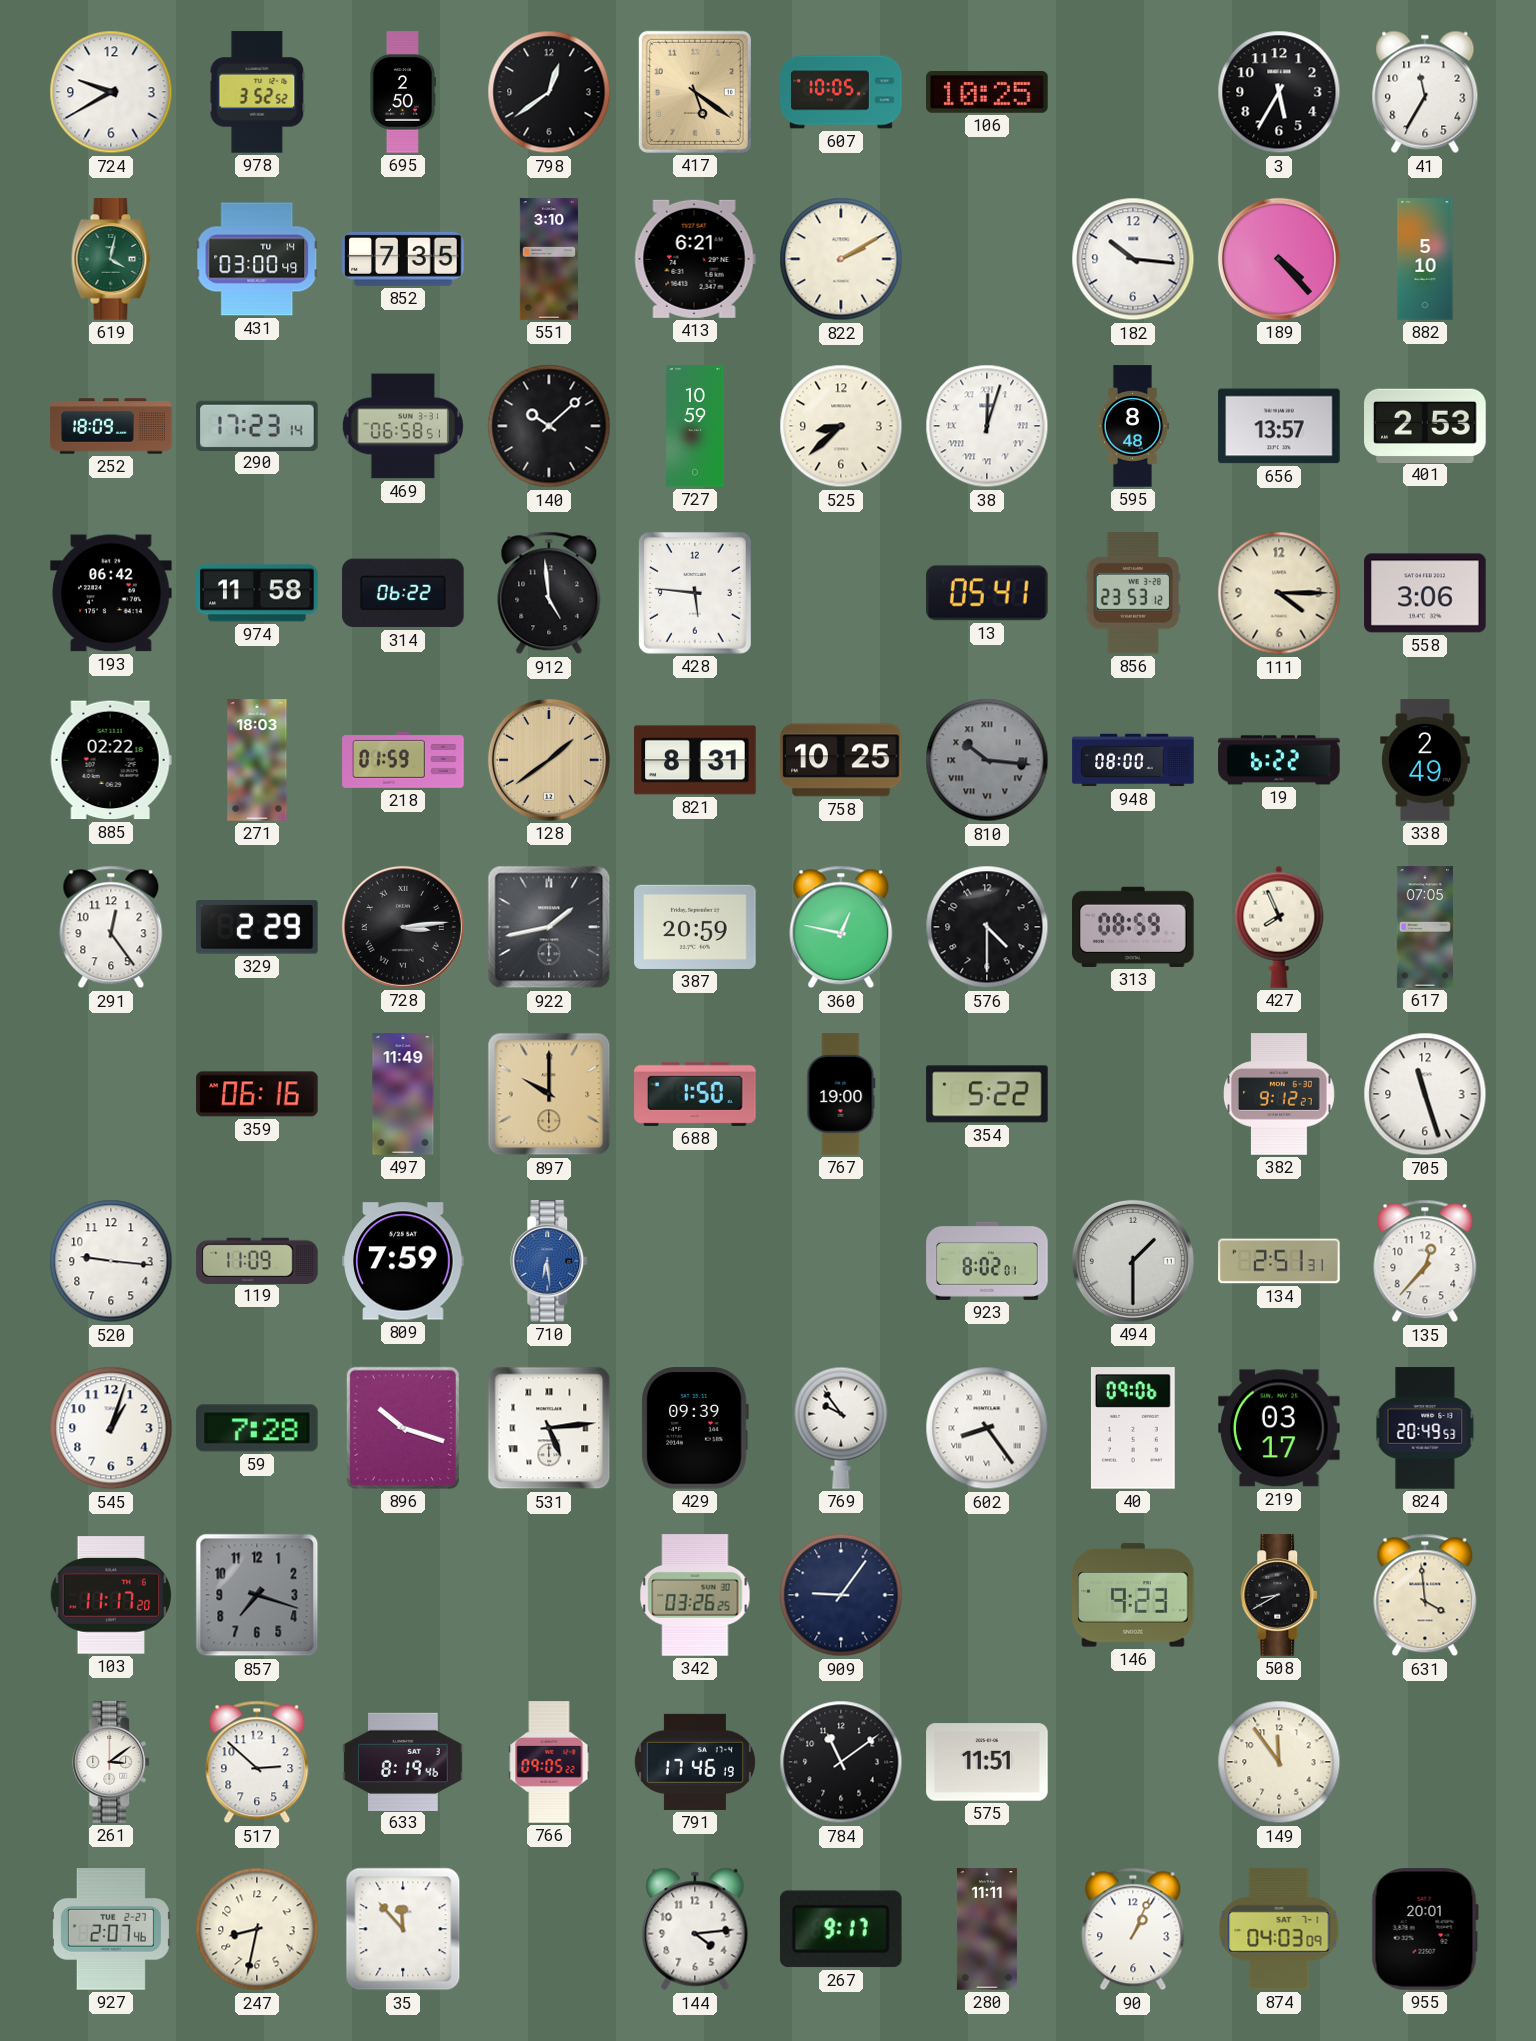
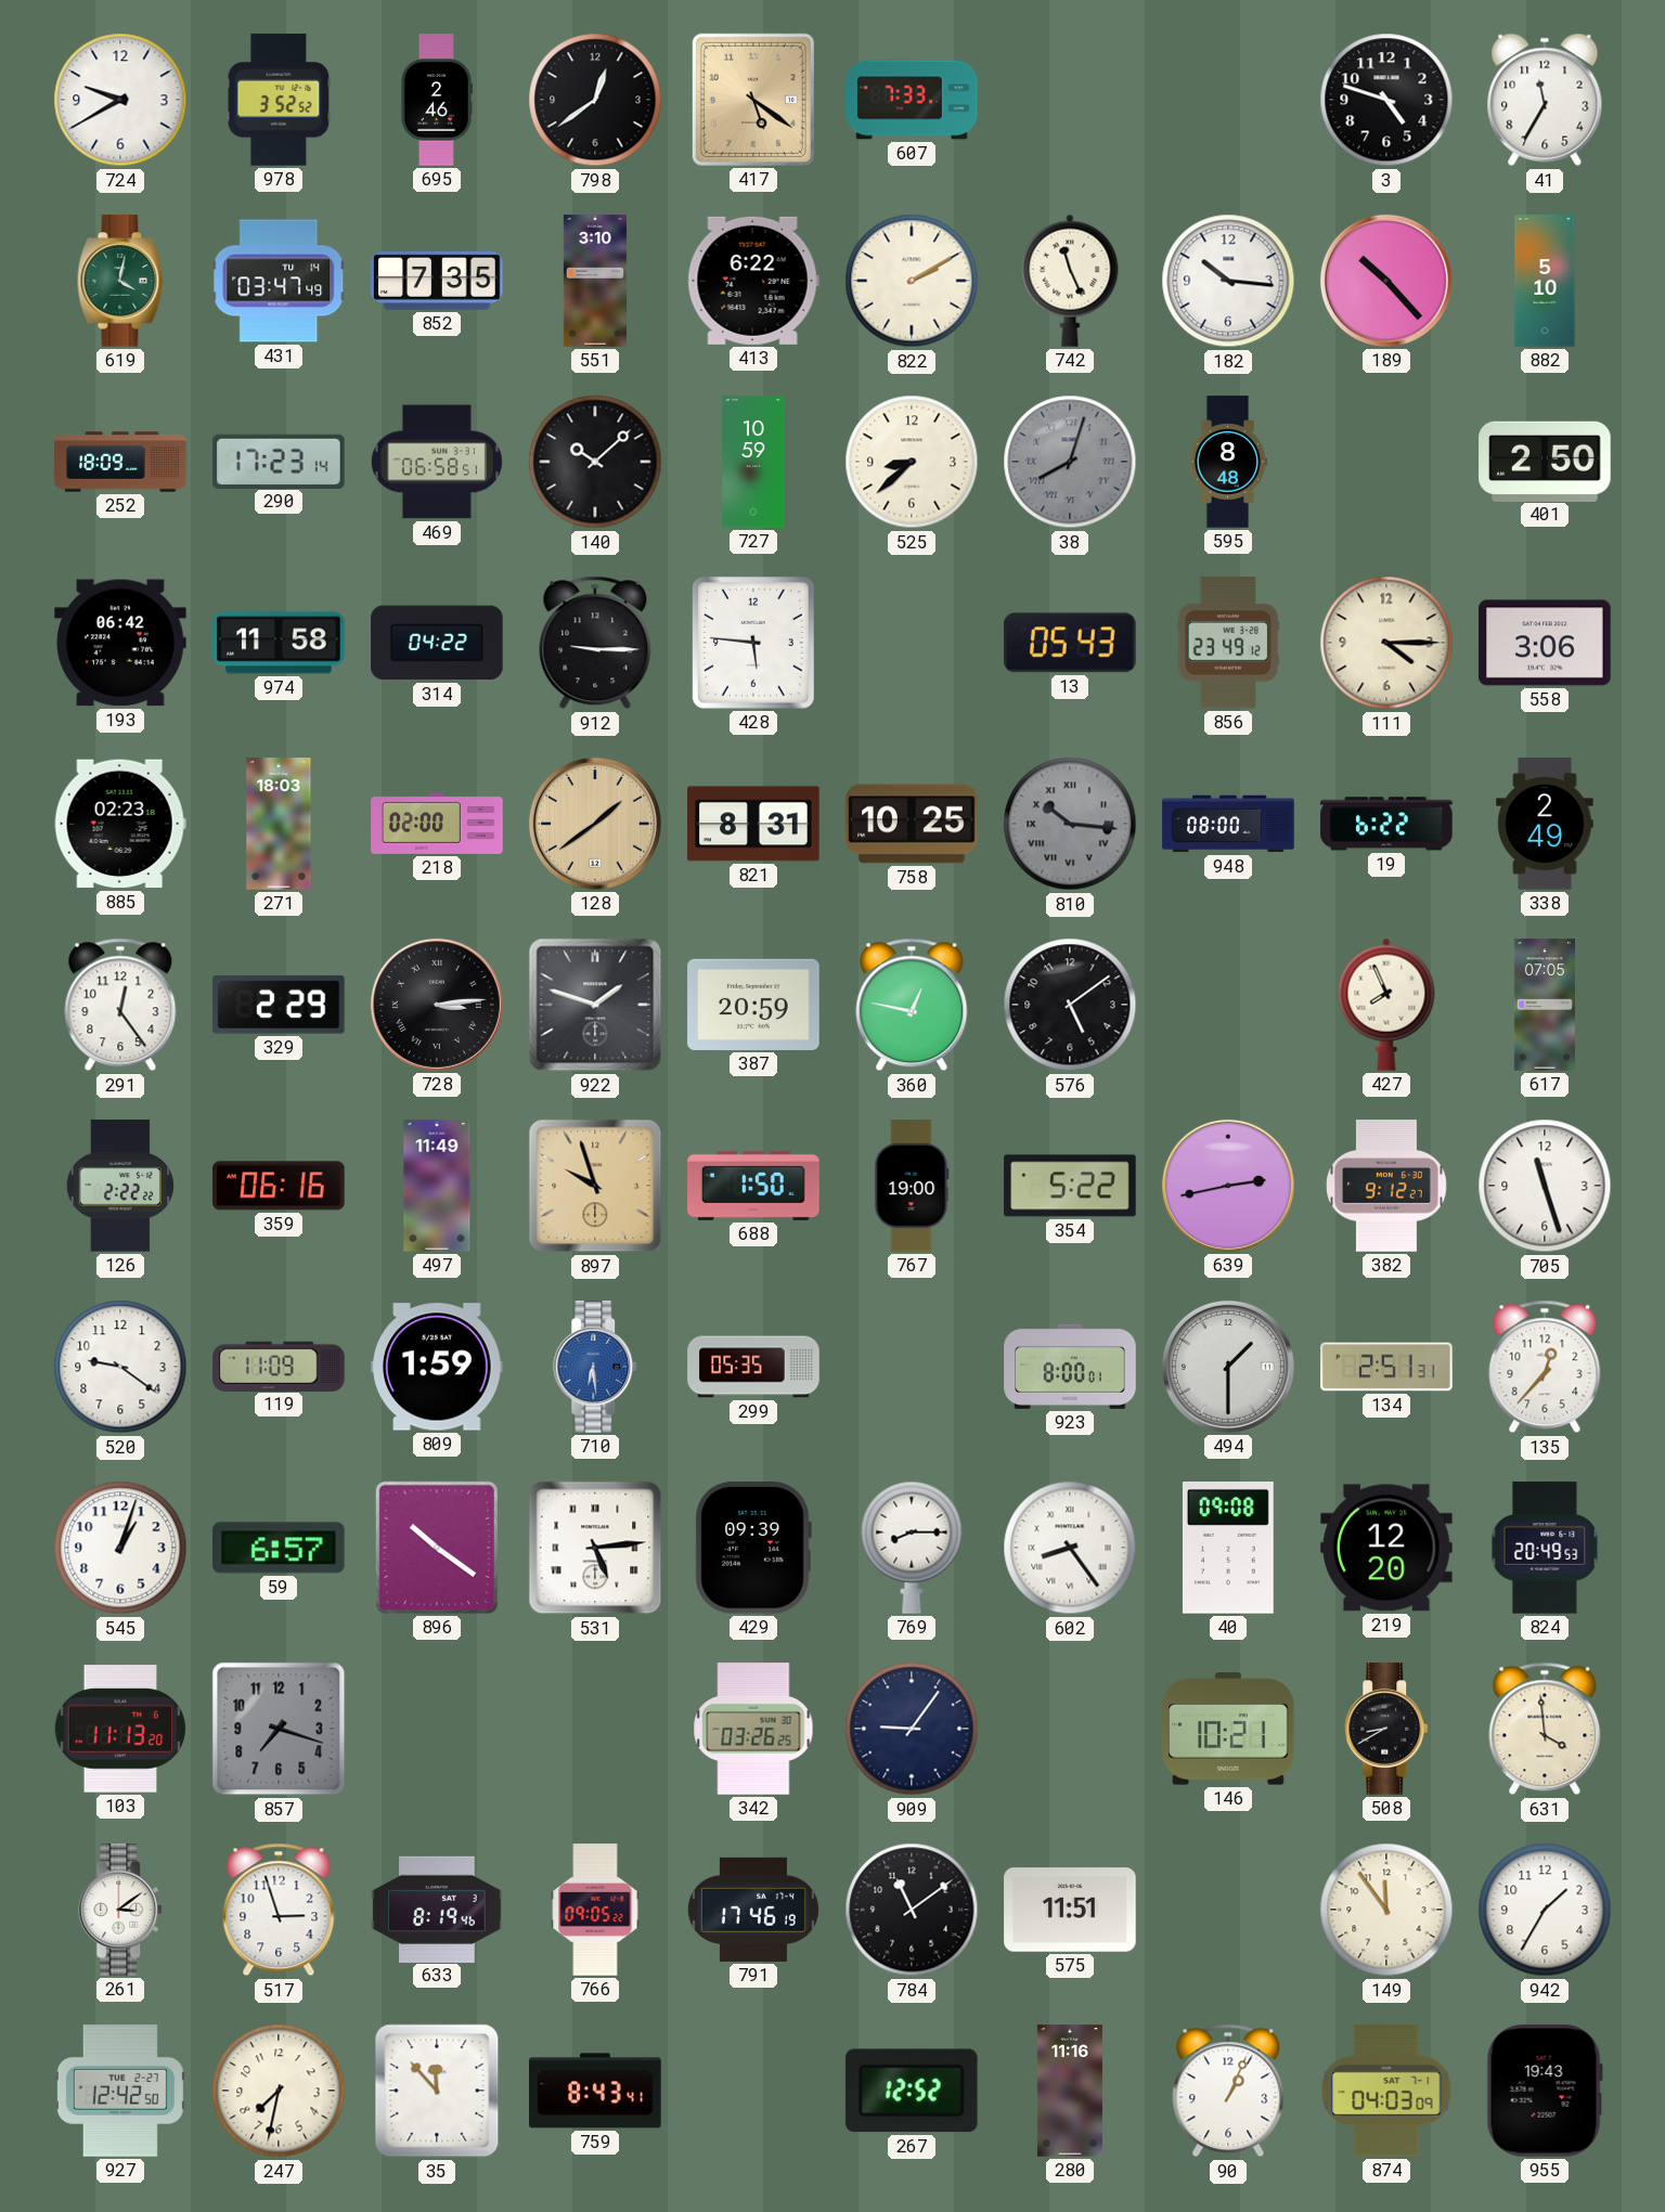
695: 2:50 -> 2:46
607: 10:05 -> 7:33
106: 10:25 -> none
3: 5:35 -> 4:48
431: 03:00 -> 03:47
413: 6:21 -> 6:22
742: none -> 11:26
189: 4:23 -> 10:23
38: 12:03 -> 8:03
38 dial: white -> grey
656: 13:57 -> none
401: 2:53 -> 2:50
314: 06:22 -> 04:22
912: 4:59 -> 9:15
13: 05:41 -> 05:43
856: 23:53 -> 23:49
885: 02:22 -> 02:23
218: 01:59 -> 02:00
922: 1:43 -> 1:48
576: 4:30 -> 5:09
313: 08:59 -> none
126: none -> 2:22
897: 10:00 -> 9:57
639: none -> 2:43
520: 9:16 -> 9:21
809: 7:59 -> 1:59
299: none -> 05:35
923: 8:02 -> 8:00
59: 7:28 -> 6:57
896: 10:18 -> 10:21
769: 9:54 -> 8:15
40: 09:06 -> 09:08
219: 03:17 -> 12:20
103: 11:17 -> 11:13
146: 9:23 -> 10:21
517: 2:52 -> 2:57
942: none -> 1:35
927: 2:07 -> 12:42
247: 8:32 -> 7:32
759: none -> 8:43
144: 4:14 -> none
267: 9:17 -> 12:52
280: 11:11 -> 11:16
955: 20:01 -> 19:43
